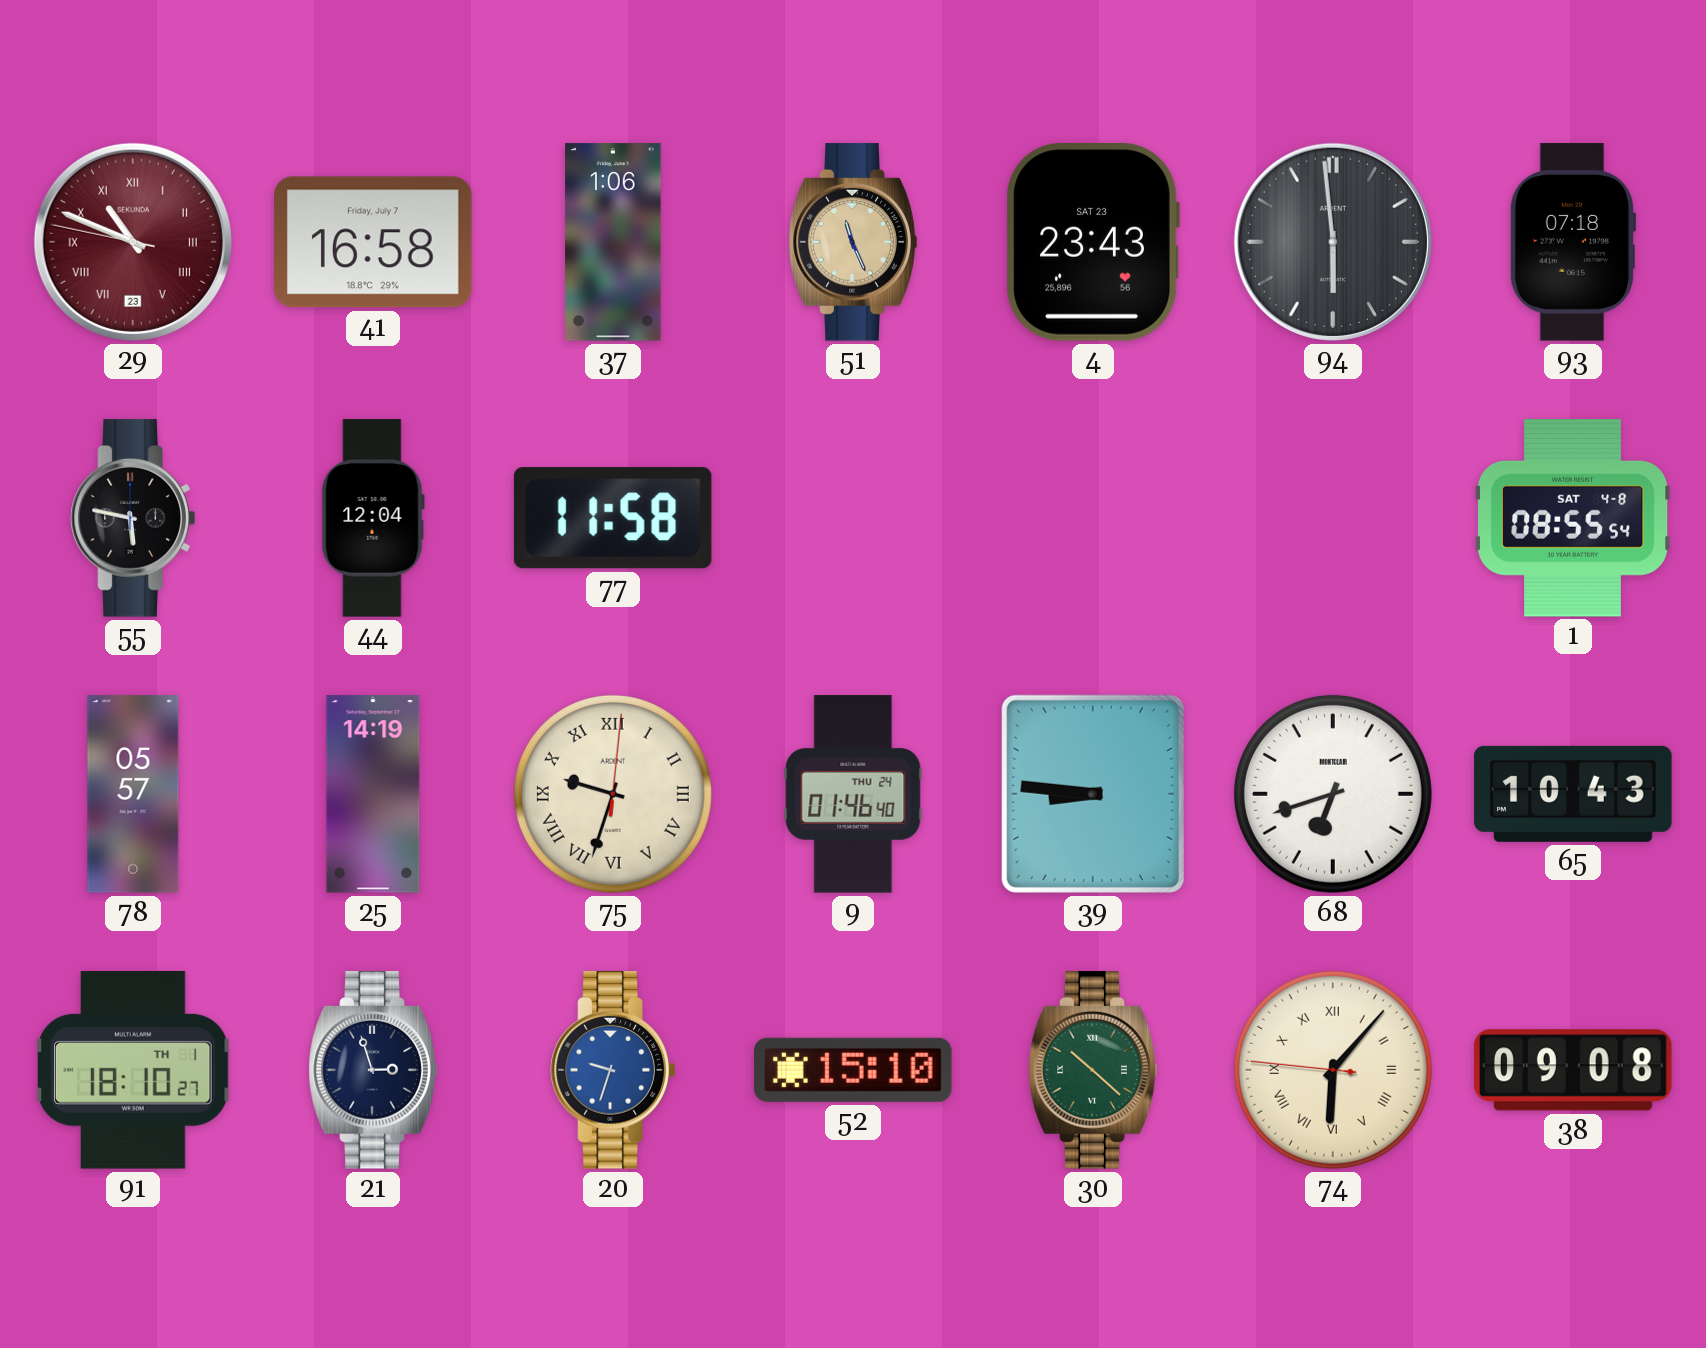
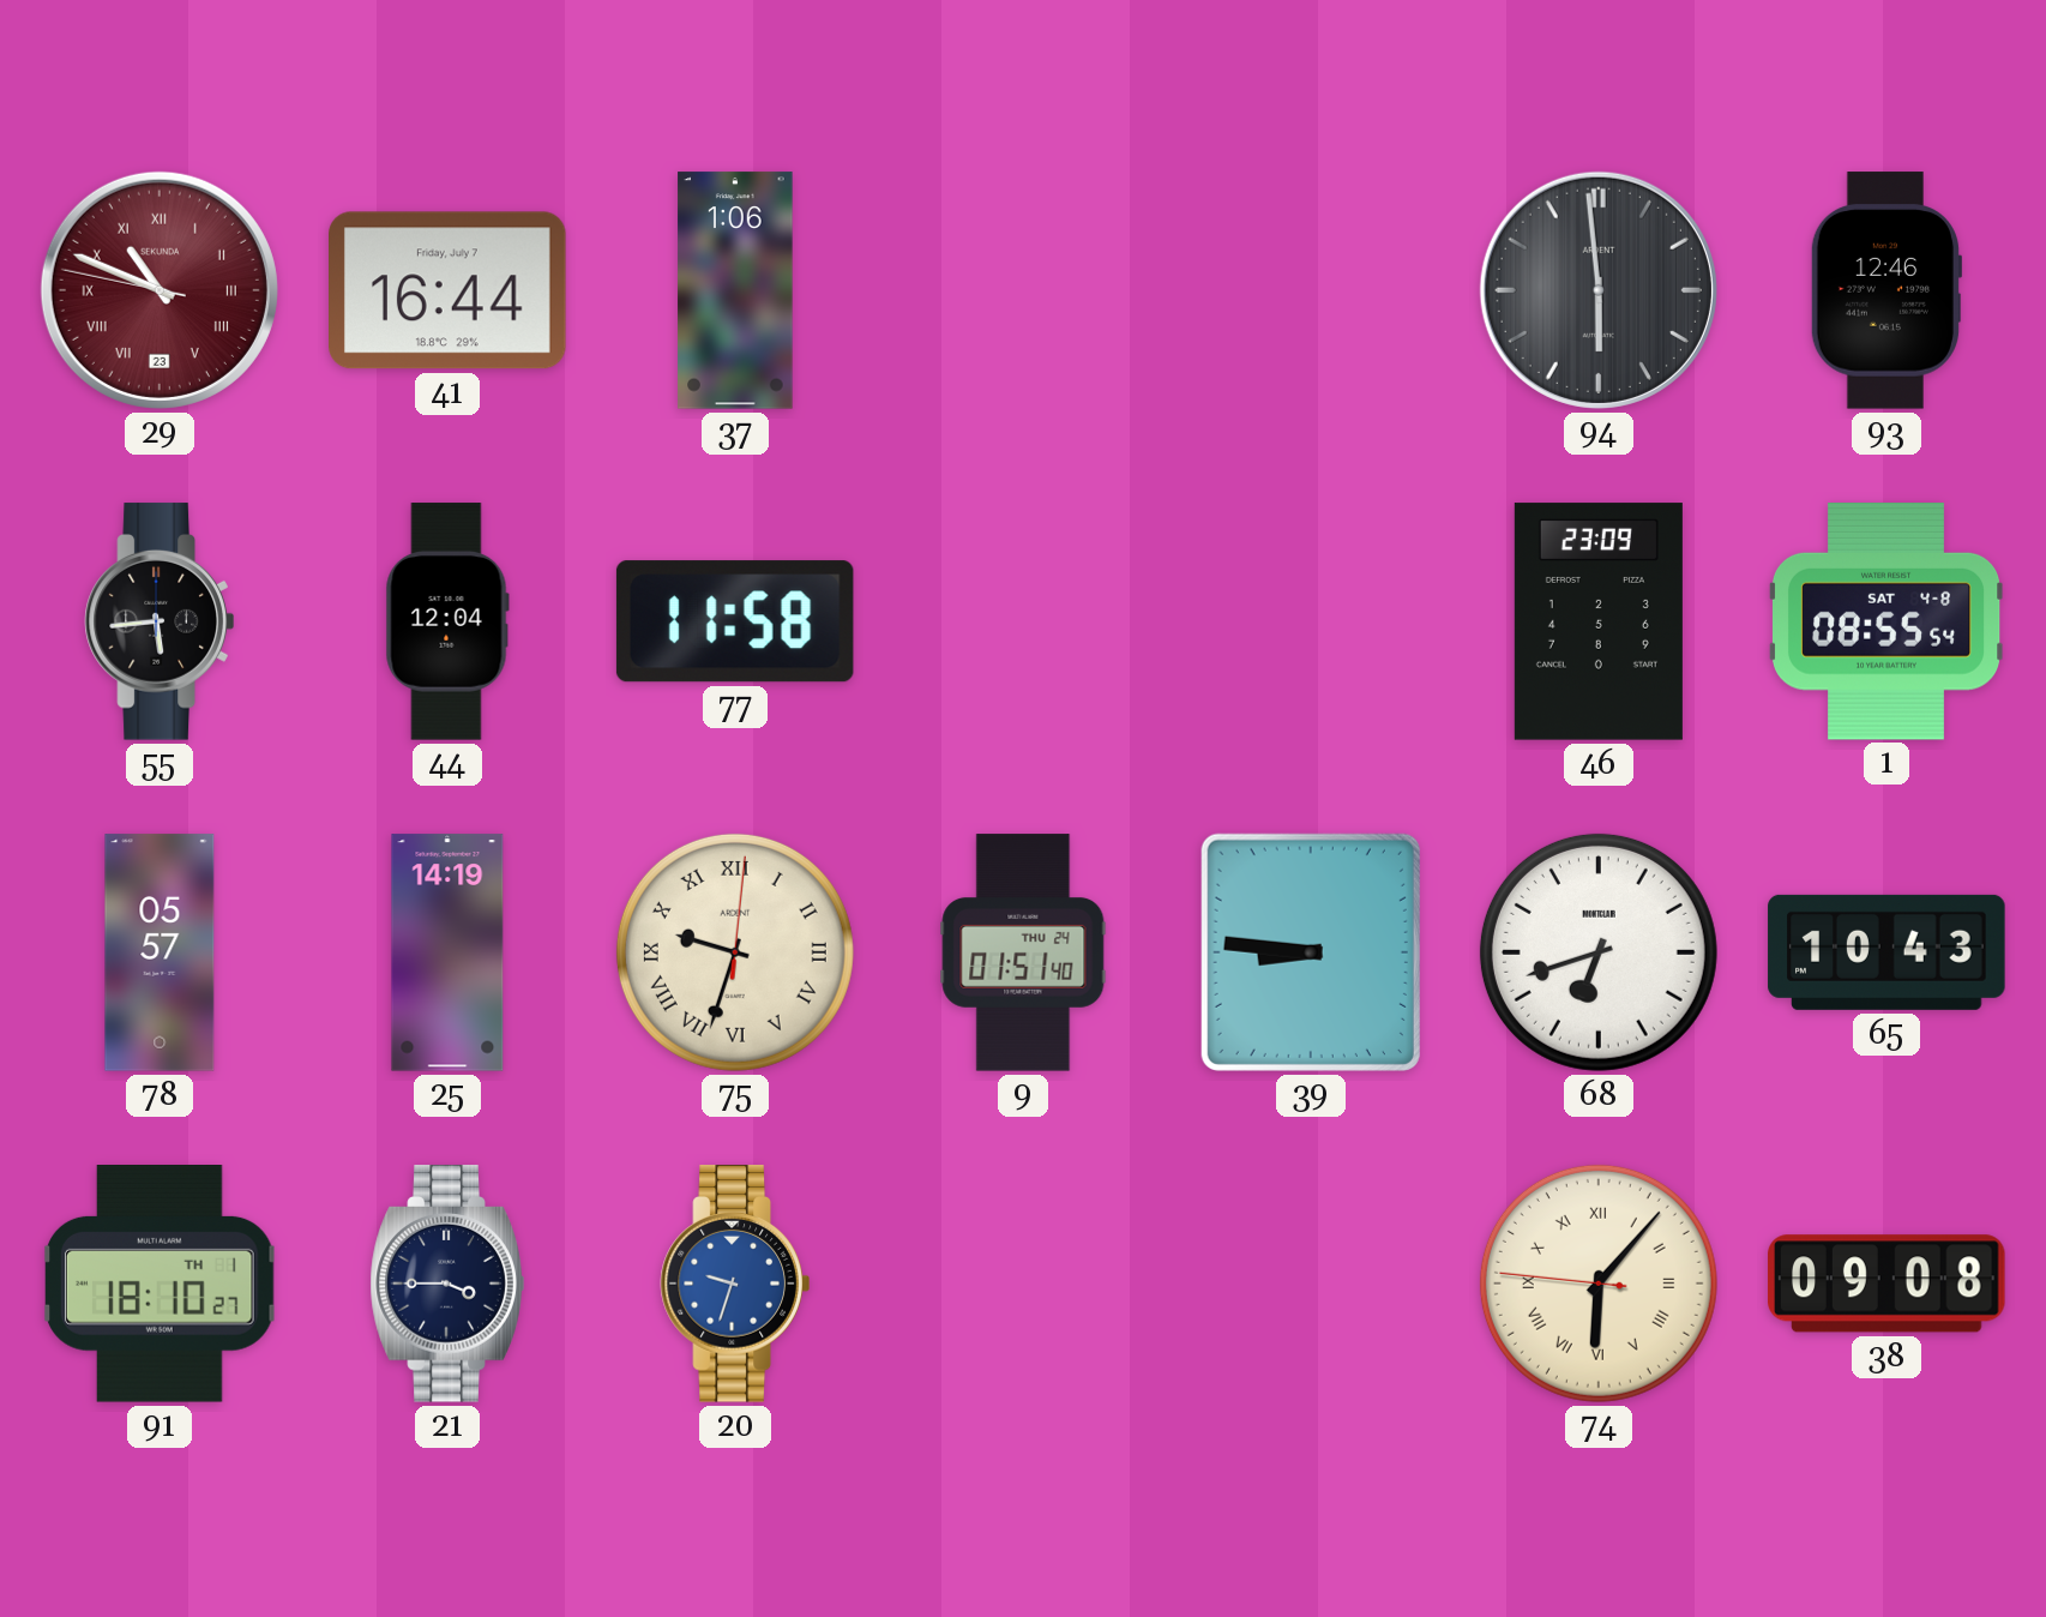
41: 16:58 -> 16:44
51: 11:26 -> none
4: 23:43 -> none
93: 07:18 -> 12:46
55: 5:47 -> 5:44
46: none -> 23:09
9: 01:46 -> 01:51
21: 2:57 -> 3:45
52: 15:10 -> none
30: 10:22 -> none
